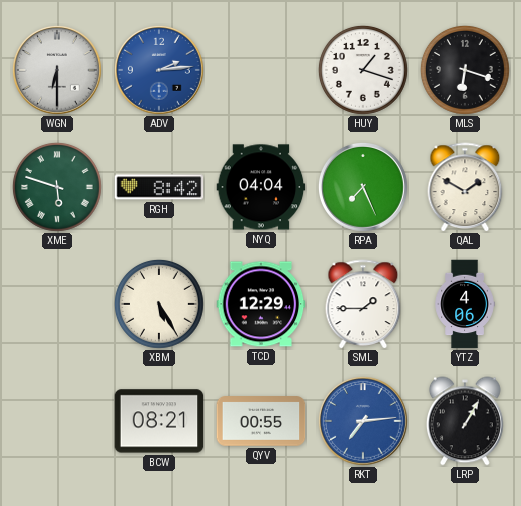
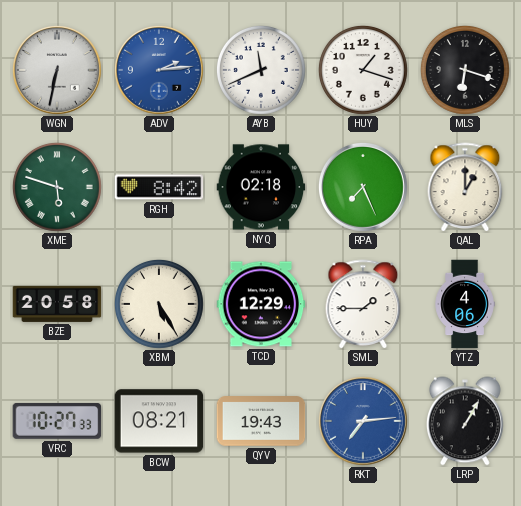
WGN: 6:30 -> 6:32
AYB: none -> 11:41
NYQ: 04:04 -> 02:18
QAL: 1:50 -> 1:00
BZE: none -> 20:58
VRC: none -> 10:27
QYV: 00:55 -> 19:43
